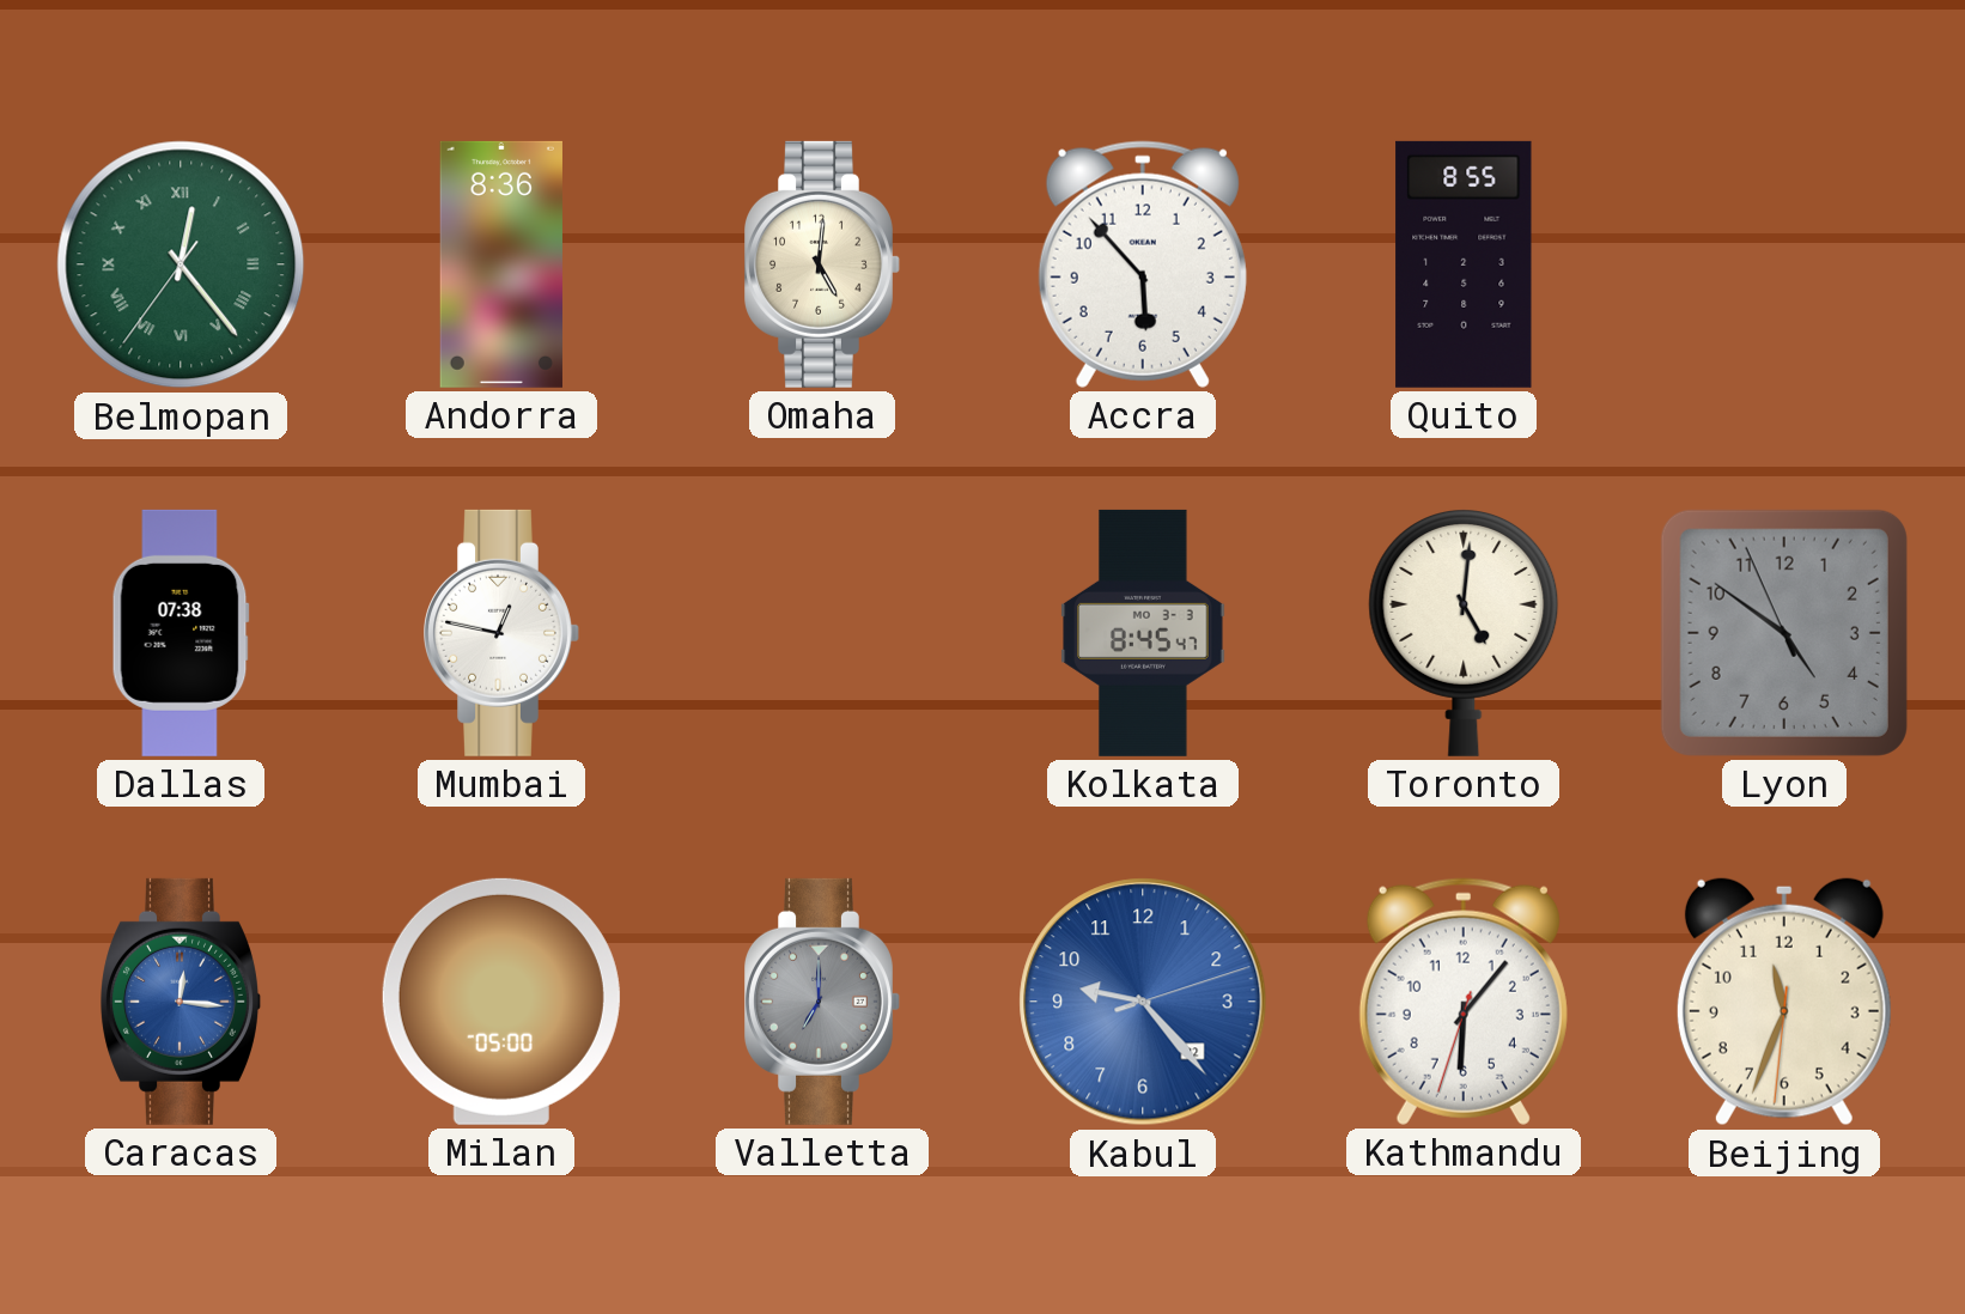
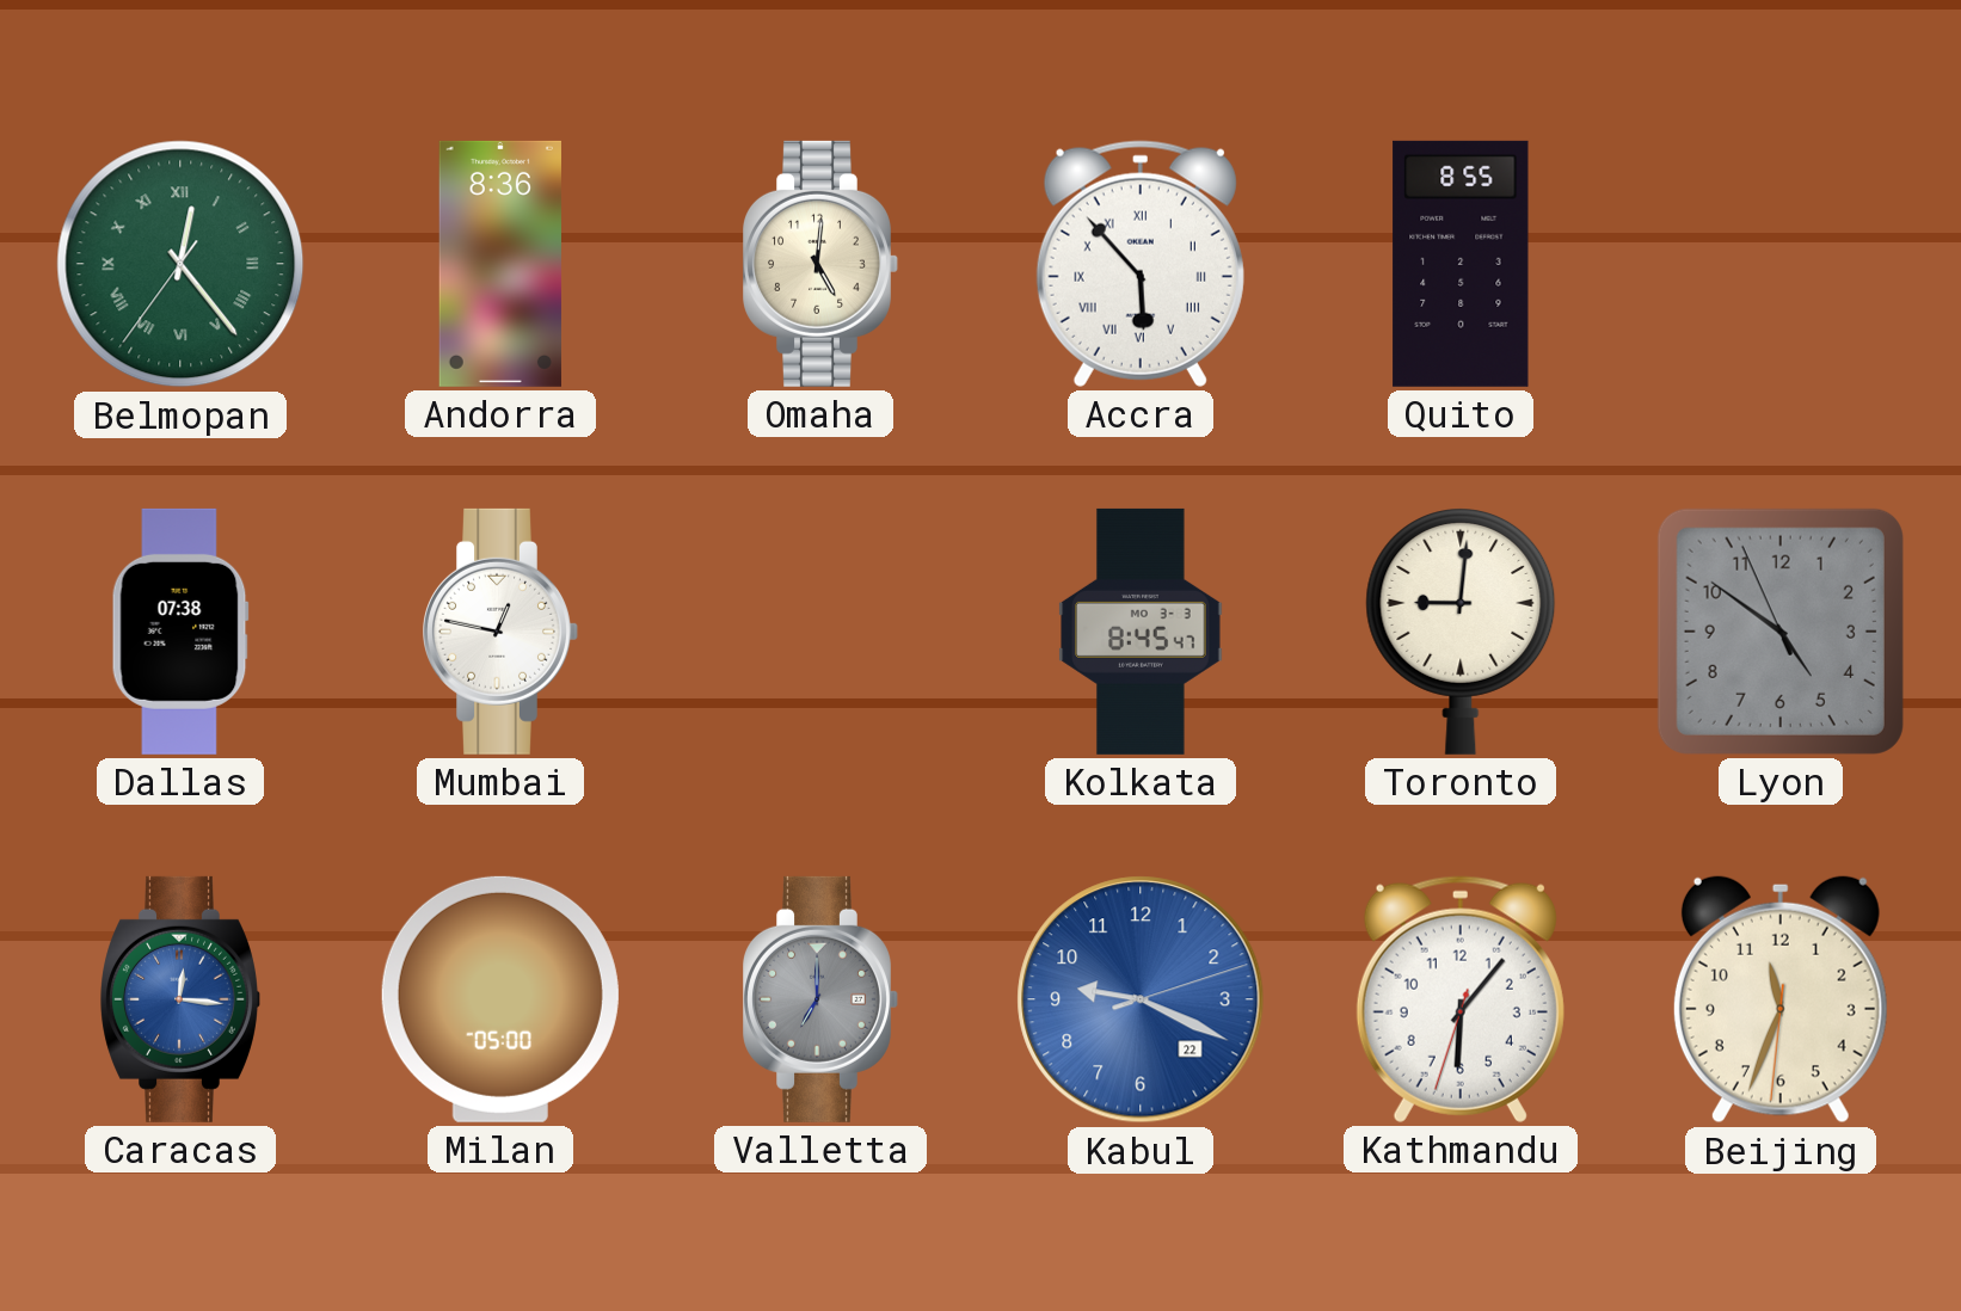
Accra numerals: Arabic -> Roman
Toronto: 5:01 -> 9:01
Kabul: 9:23 -> 9:19
